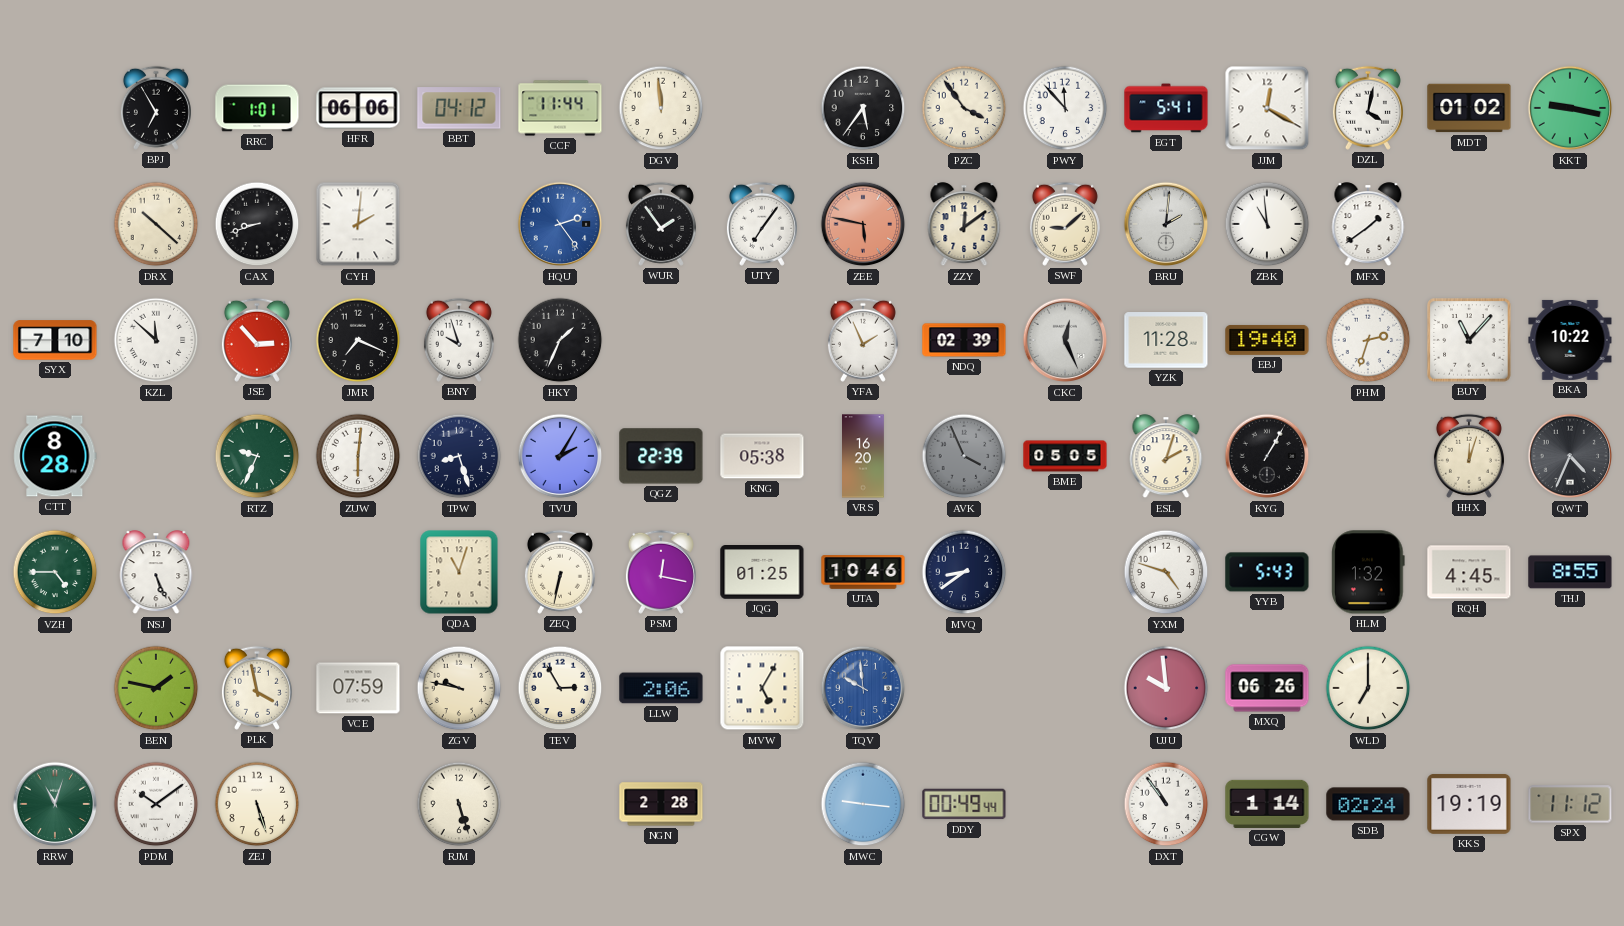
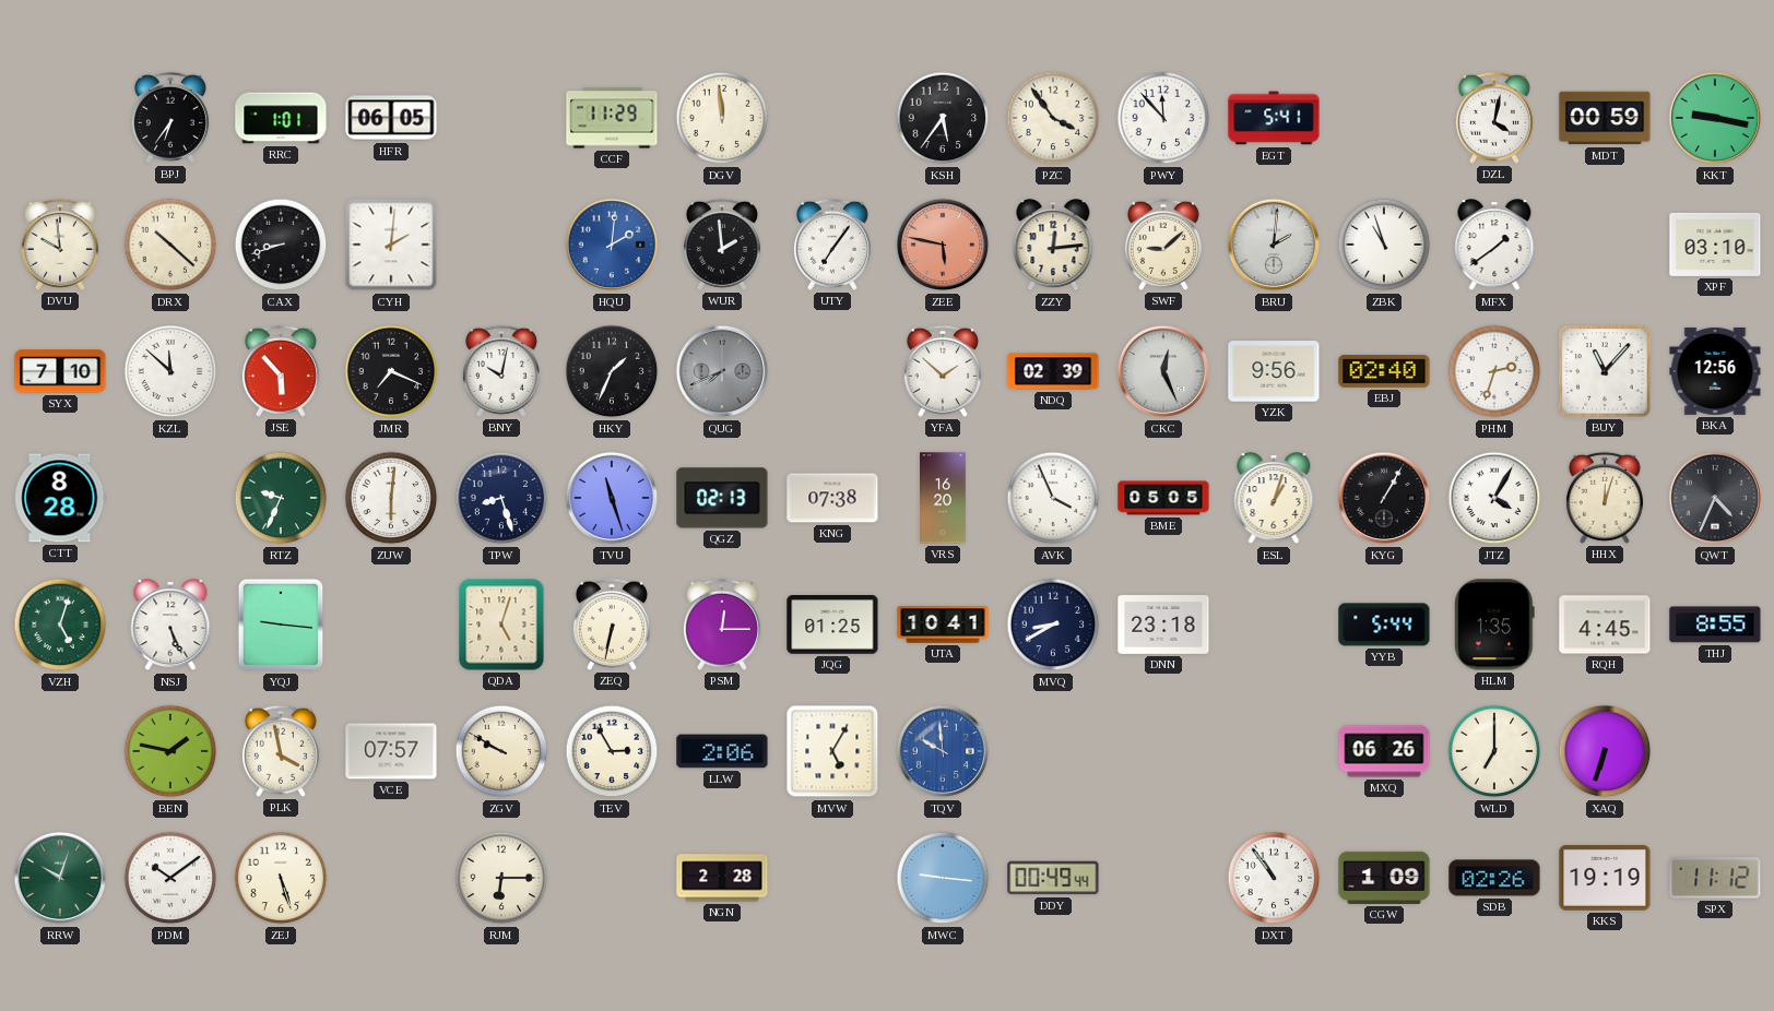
BPJ: 6:55 -> 6:36
HFR: 06:06 -> 06:05
BBT: 04:12 -> none
CCF: 11:44 -> 11:29
JJM: 12:20 -> none
MDT: 01:02 -> 00:59
DVU: none -> 9:59
HQU: 2:24 -> 2:01
WUR: 1:54 -> 1:59
ZZY: 12:09 -> 12:14
ZBK: 10:59 -> 10:57
XPF: none -> 03:10
JSE: 2:53 -> 5:53
BNY: 9:57 -> 10:02
QUG: none -> 7:41
YFA: 1:56 -> 1:52
YZK: 11:28 -> 9:56
EBJ: 19:40 -> 02:40
BKA: 10:22 -> 12:56
TVU: 2:05 -> 11:27
QGZ: 22:39 -> 02:13
KNG: 05:38 -> 07:38
AVK dial: grey -> white
ESL: 2:03 -> 1:03
JTZ: none -> 4:05
VZH: 4:45 -> 5:03
YQJ: none -> 9:16
QDA: 11:03 -> 5:03
PSM: 12:17 -> 12:15
UTA: 10:46 -> 10:41
MVQ: 8:39 -> 8:40
DNN: none -> 23:18
YXM: 4:48 -> none
YYB: 5:43 -> 5:44
HLM: 1:32 -> 1:35
VCE: 07:59 -> 07:57
ZGV: 9:47 -> 9:50
UJU: 9:59 -> none
XAQ: none -> 6:33
RRW: 11:03 -> 10:03
RJM: 5:27 -> 6:15
CGW: 1:14 -> 1:09
SDB: 02:24 -> 02:26
